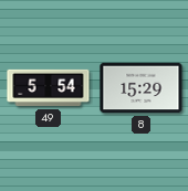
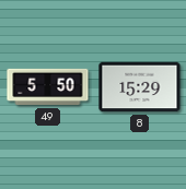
49: 5:54 -> 5:50
